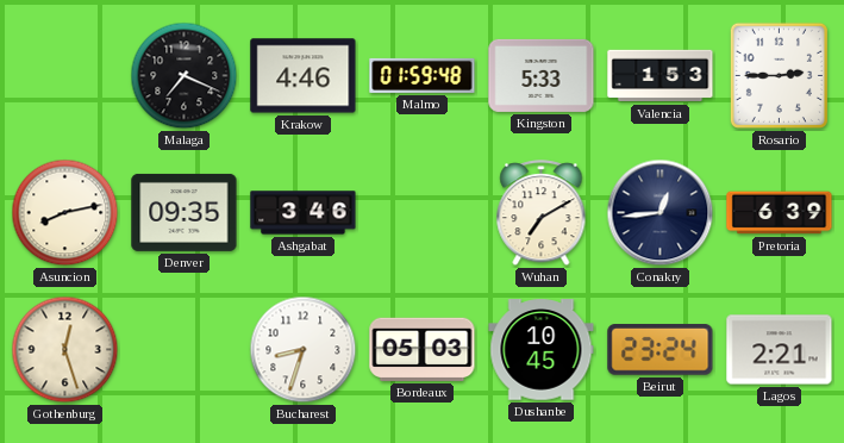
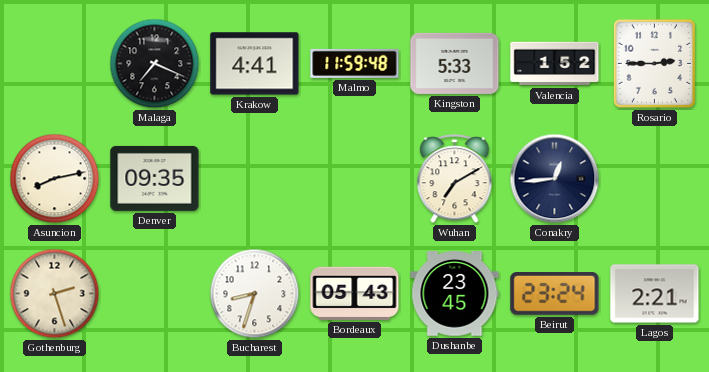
Krakow: 4:46 -> 4:41
Malmo: 01:59 -> 11:59
Valencia: 1:53 -> 1:52
Ashgabat: 3:46 -> none
Pretoria: 6:39 -> none
Gothenburg: 12:27 -> 2:27
Bordeaux: 05:03 -> 05:43
Dushanbe: 10:45 -> 23:45
